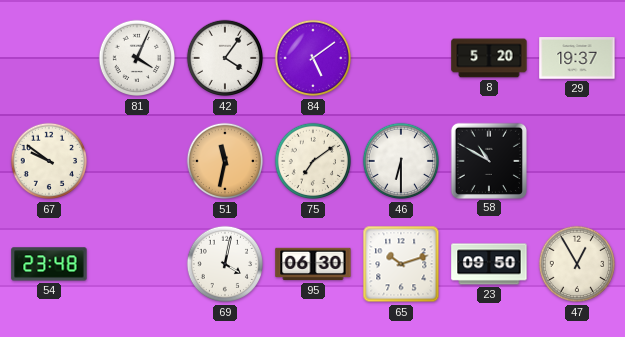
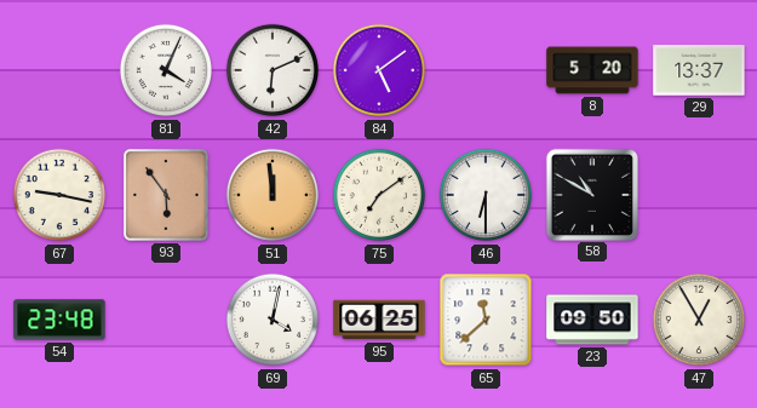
42: 4:06 -> 6:11
29: 19:37 -> 13:37
67: 9:51 -> 9:17
93: none -> 5:54
51: 11:32 -> 11:59
95: 06:30 -> 06:25
65: 10:12 -> 11:38
